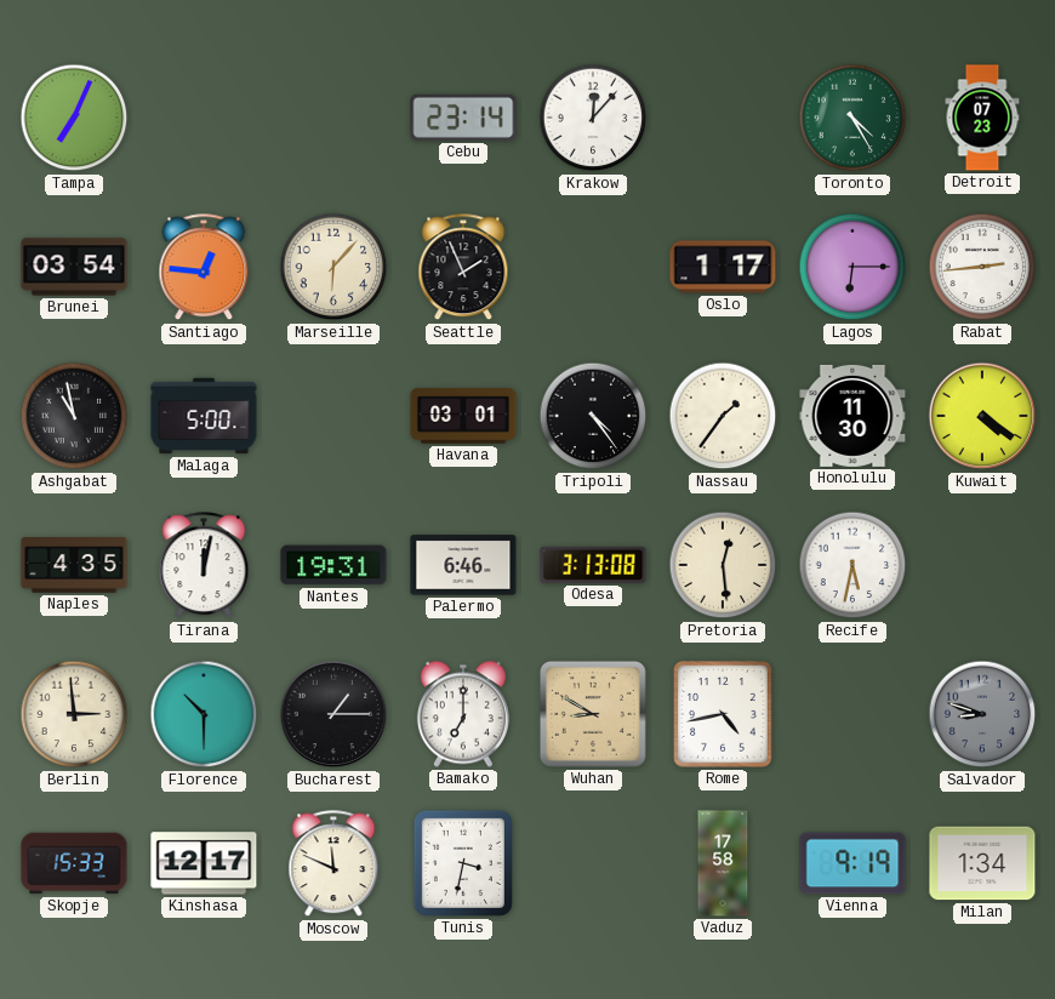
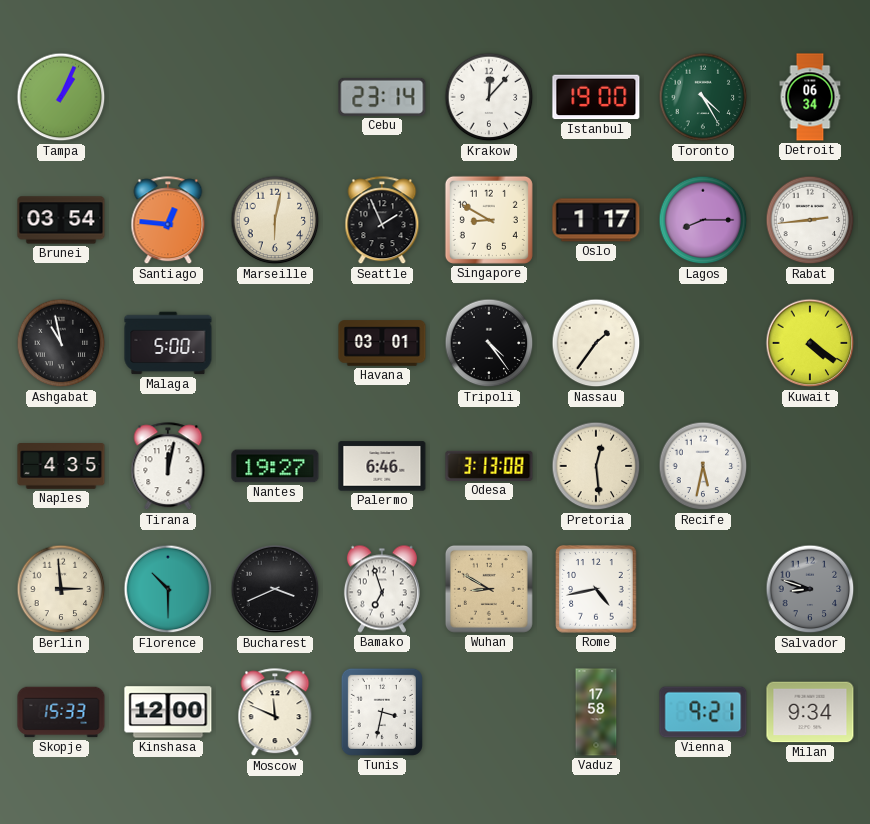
Tampa: 7:04 -> 1:04
Istanbul: none -> 19:00
Detroit: 07:23 -> 06:34
Marseille: 6:07 -> 6:02
Singapore: none -> 8:50
Lagos: 6:15 -> 8:15
Honolulu: 11:30 -> none
Nantes: 19:31 -> 19:27
Bucharest: 1:15 -> 3:41
Bamako: 7:00 -> 6:57
Kinshasa: 12:17 -> 12:00
Vienna: 9:19 -> 9:21
Milan: 1:34 -> 9:34
